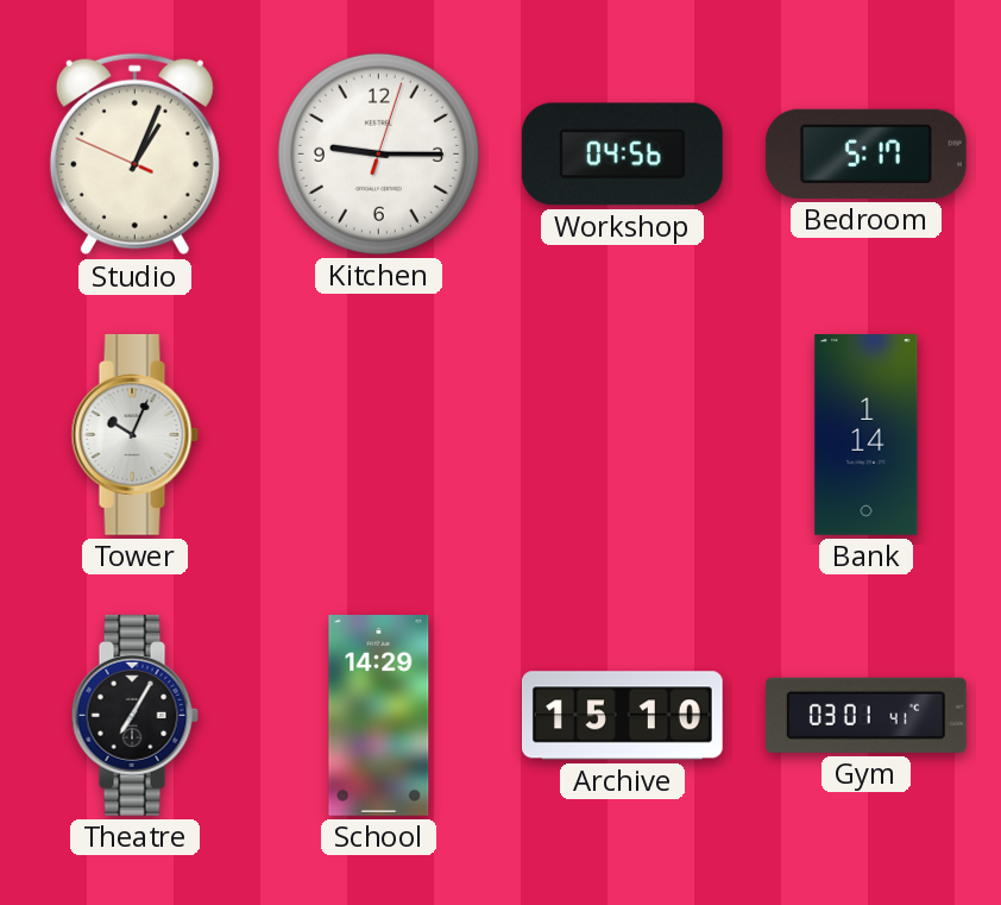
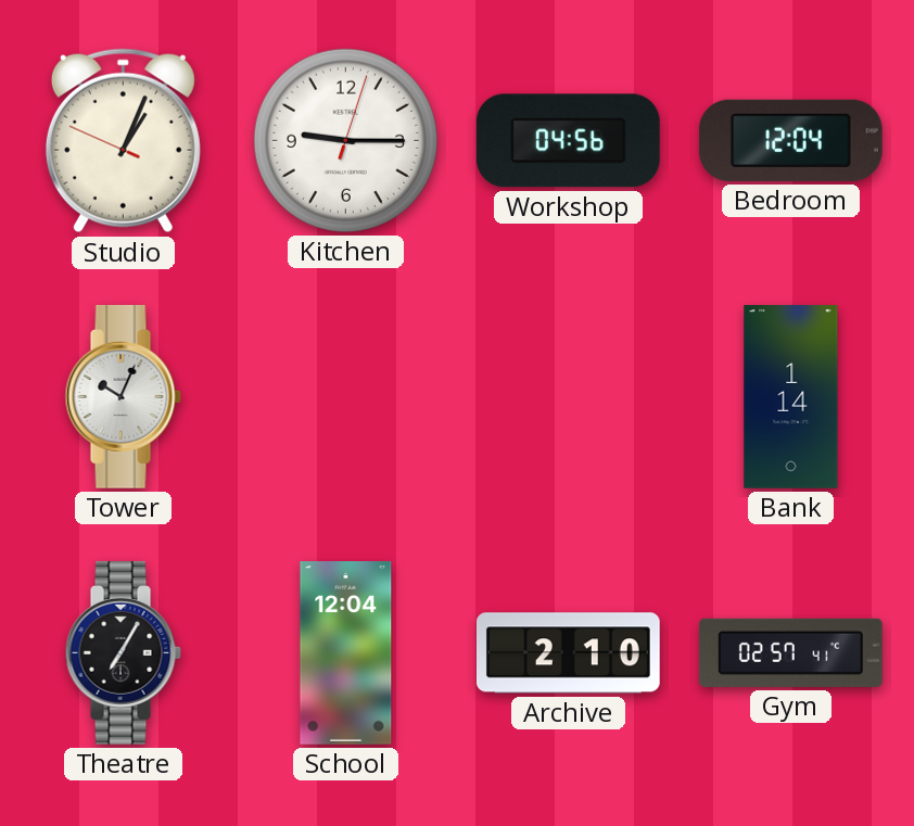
Bedroom: 5:17 -> 12:04
School: 14:29 -> 12:04
Archive: 15:10 -> 2:10
Gym: 03:01 -> 02:57
